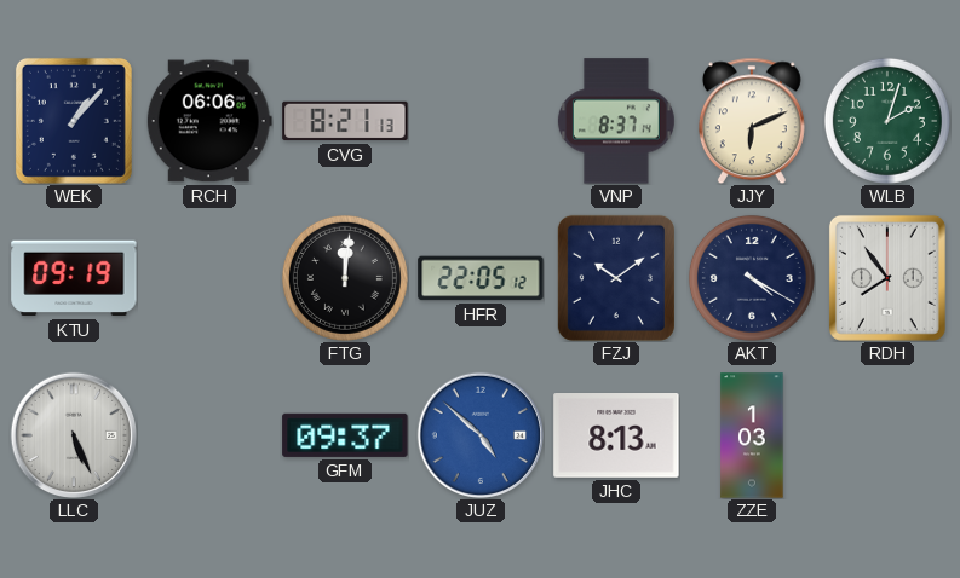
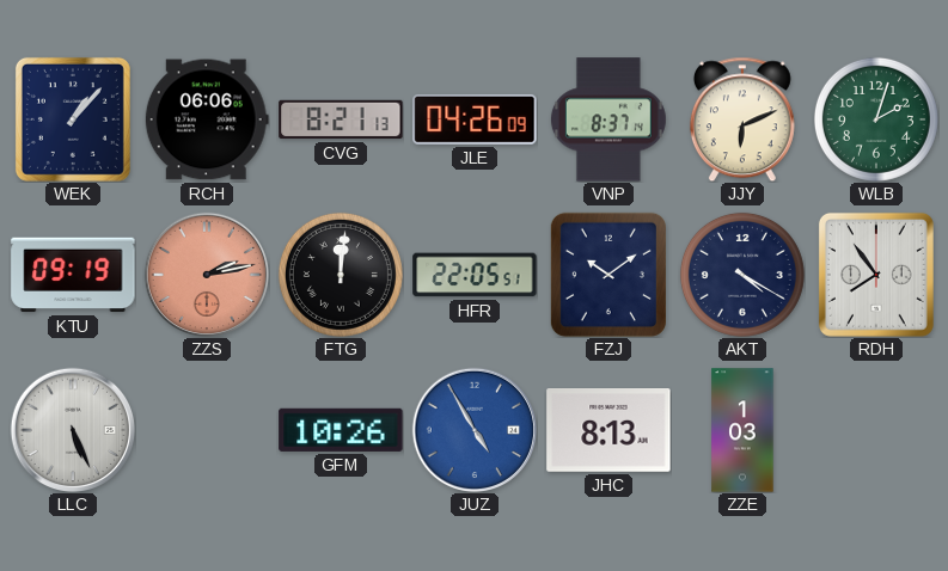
JLE: none -> 04:26
ZZS: none -> 2:13
HFR: 22:05:12 -> 22:05:51
GFM: 09:37 -> 10:26
JUZ: 4:52 -> 4:55
